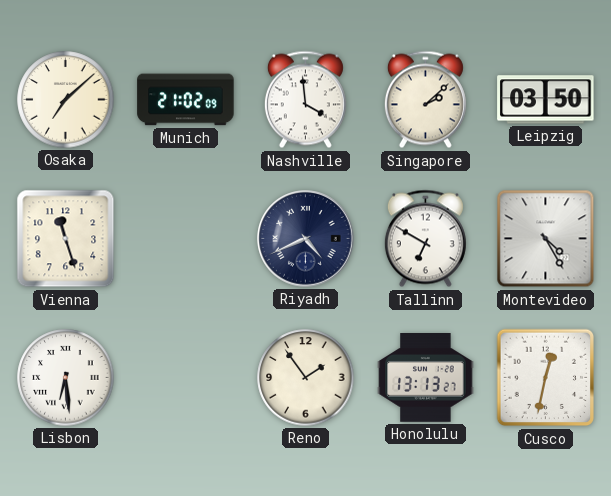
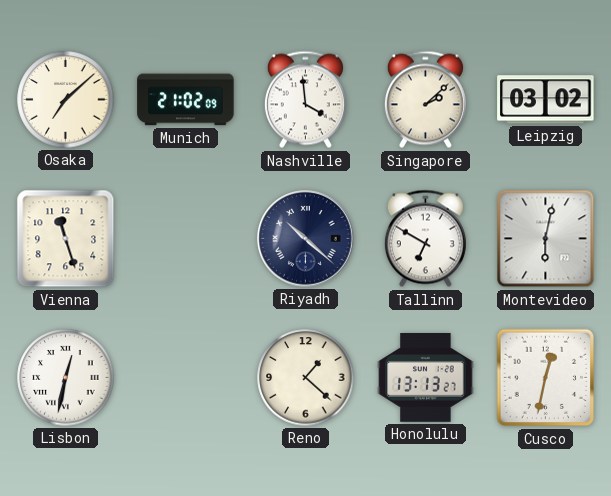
Leipzig: 03:50 -> 03:02
Riyadh: 4:41 -> 10:22
Montevideo: 4:25 -> 6:02
Lisbon: 6:29 -> 12:32
Reno: 1:54 -> 1:22
